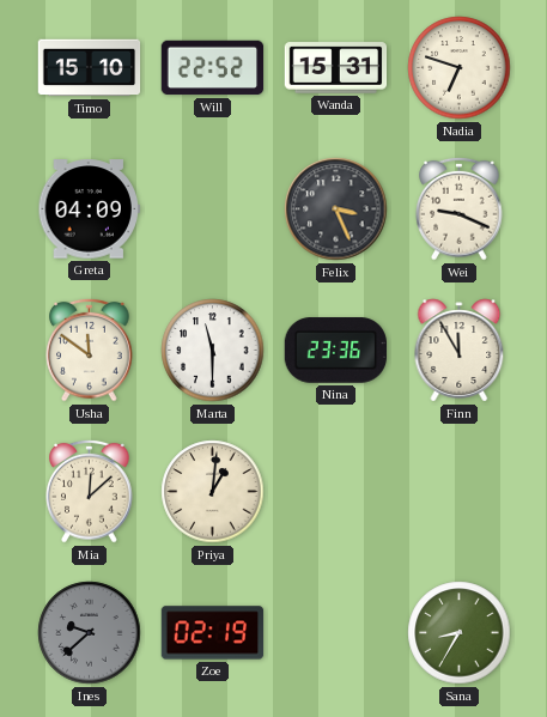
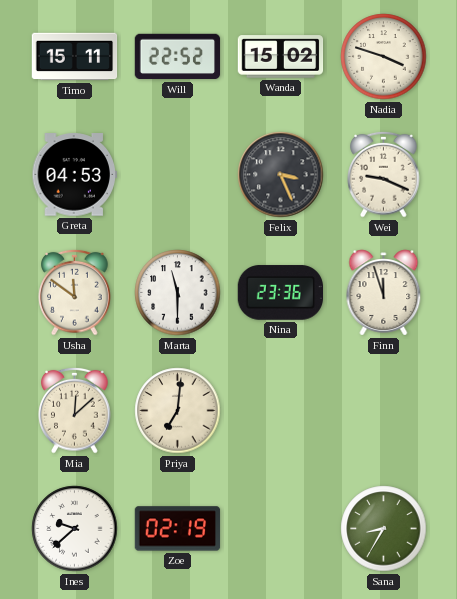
Timo: 15:10 -> 15:11
Wanda: 15:31 -> 15:02
Nadia: 6:48 -> 3:48
Greta: 04:09 -> 04:53
Finn: 11:55 -> 11:57
Priya: 1:01 -> 7:01
Ines dial: grey -> white
